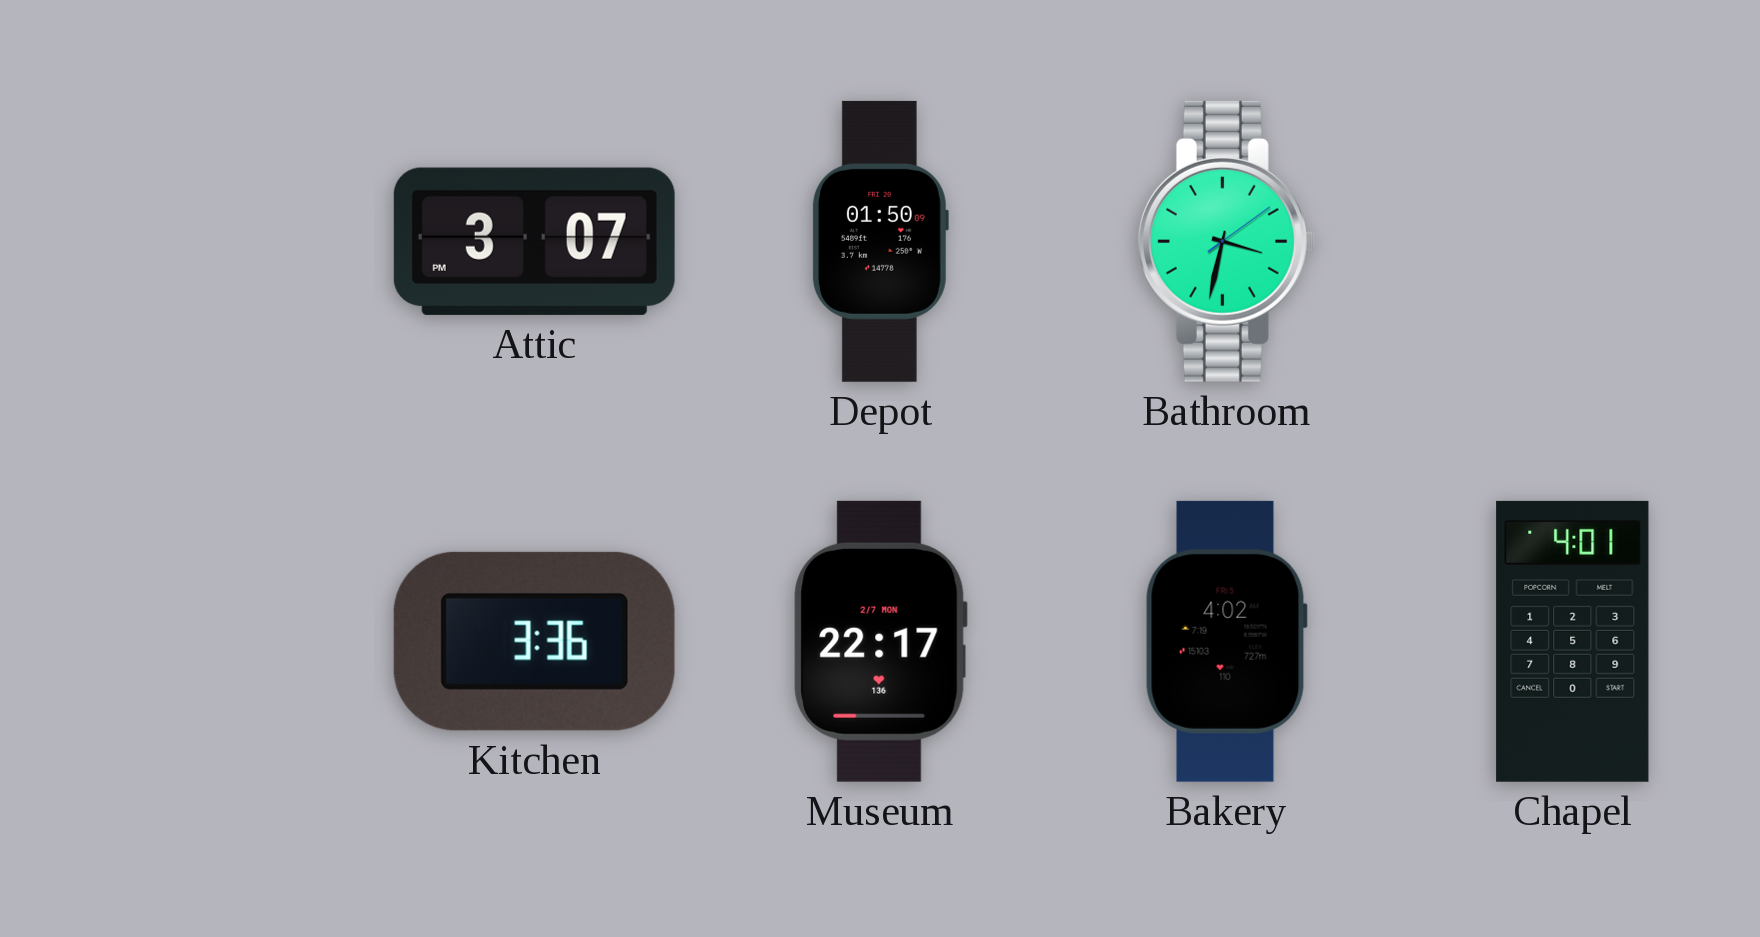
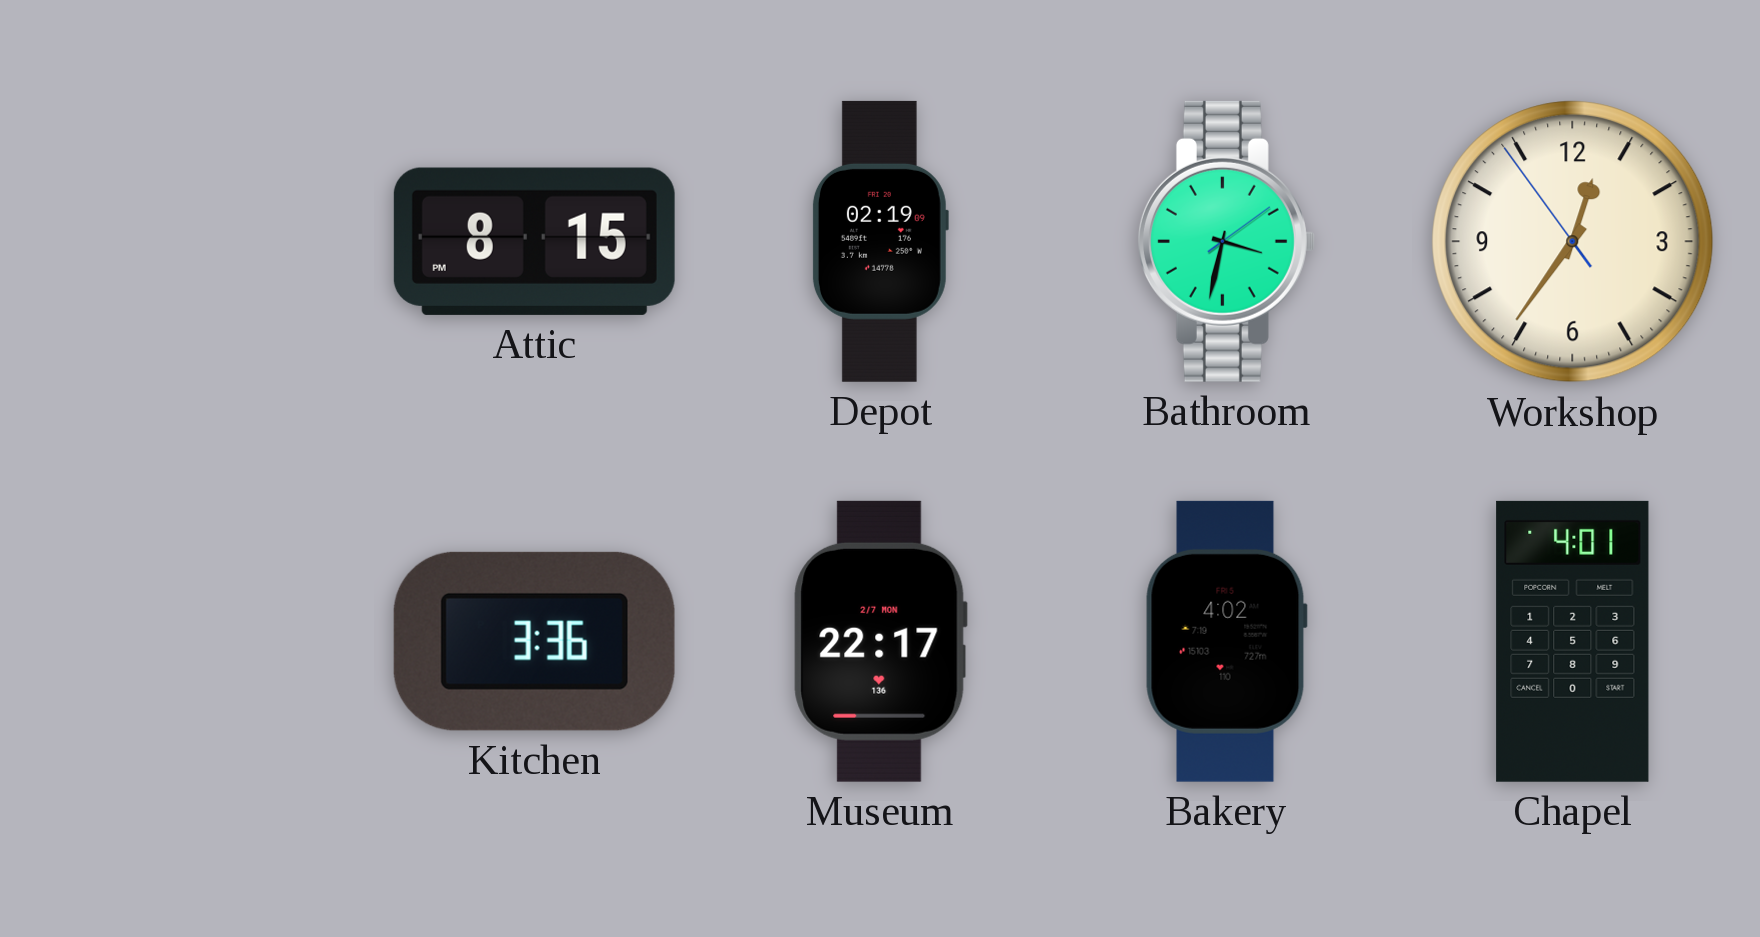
Attic: 3:07 -> 8:15
Depot: 01:50 -> 02:19
Workshop: none -> 12:35
